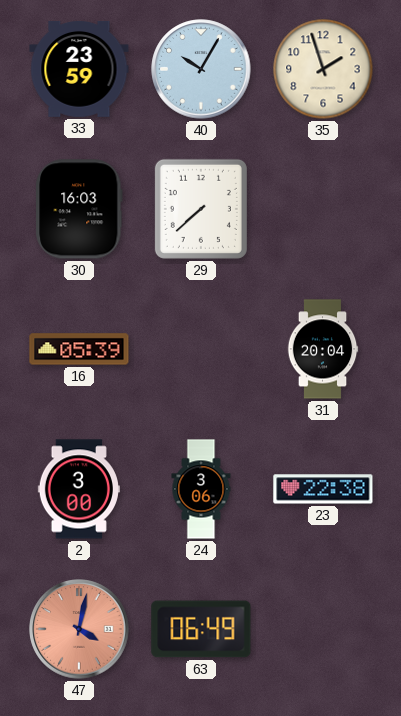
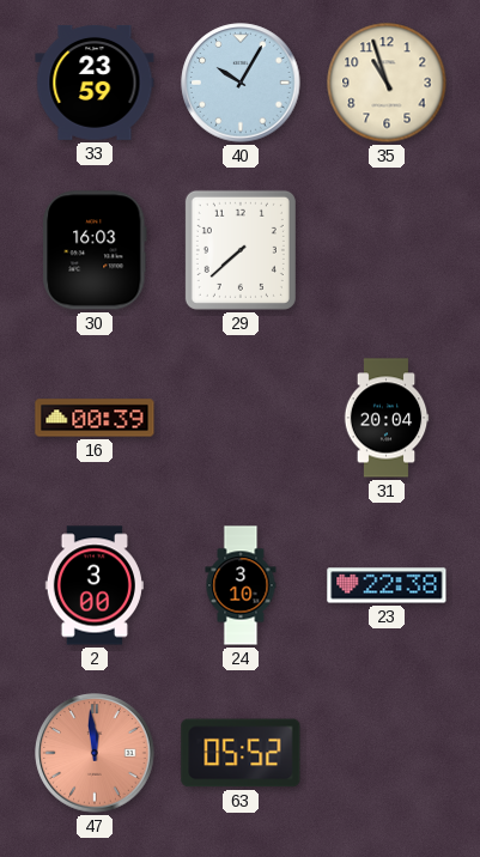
35: 1:57 -> 10:57
16: 05:39 -> 00:39
24: 3:06 -> 3:10
47: 4:02 -> 11:59
63: 06:49 -> 05:52
